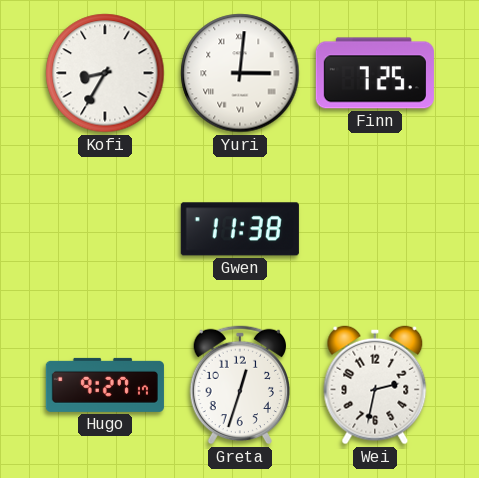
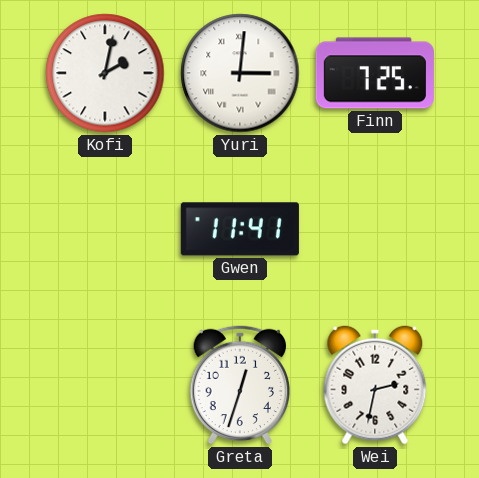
Kofi: 8:35 -> 2:02
Gwen: 11:38 -> 11:41
Hugo: 9:27 -> none
